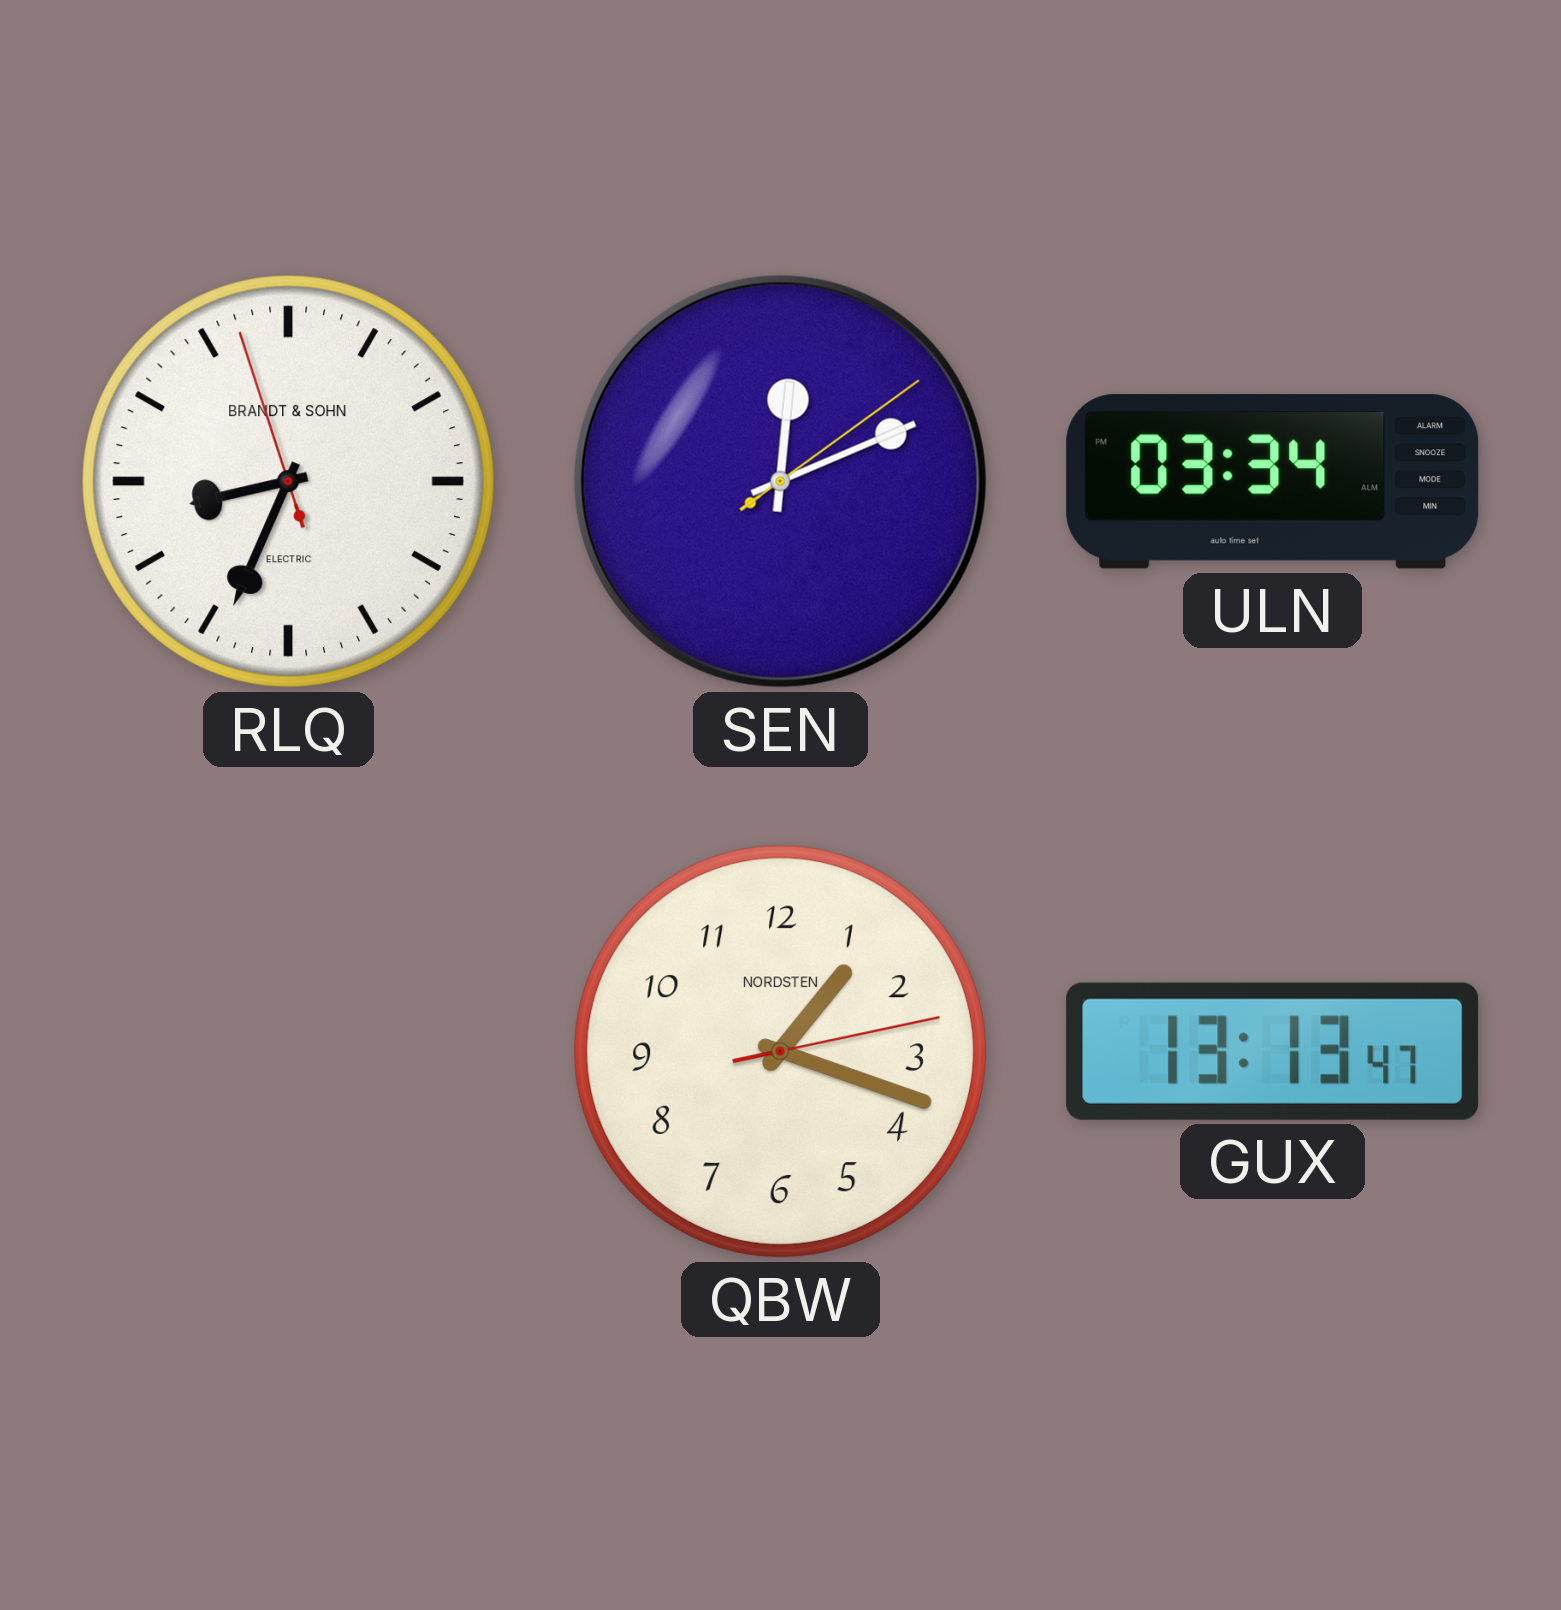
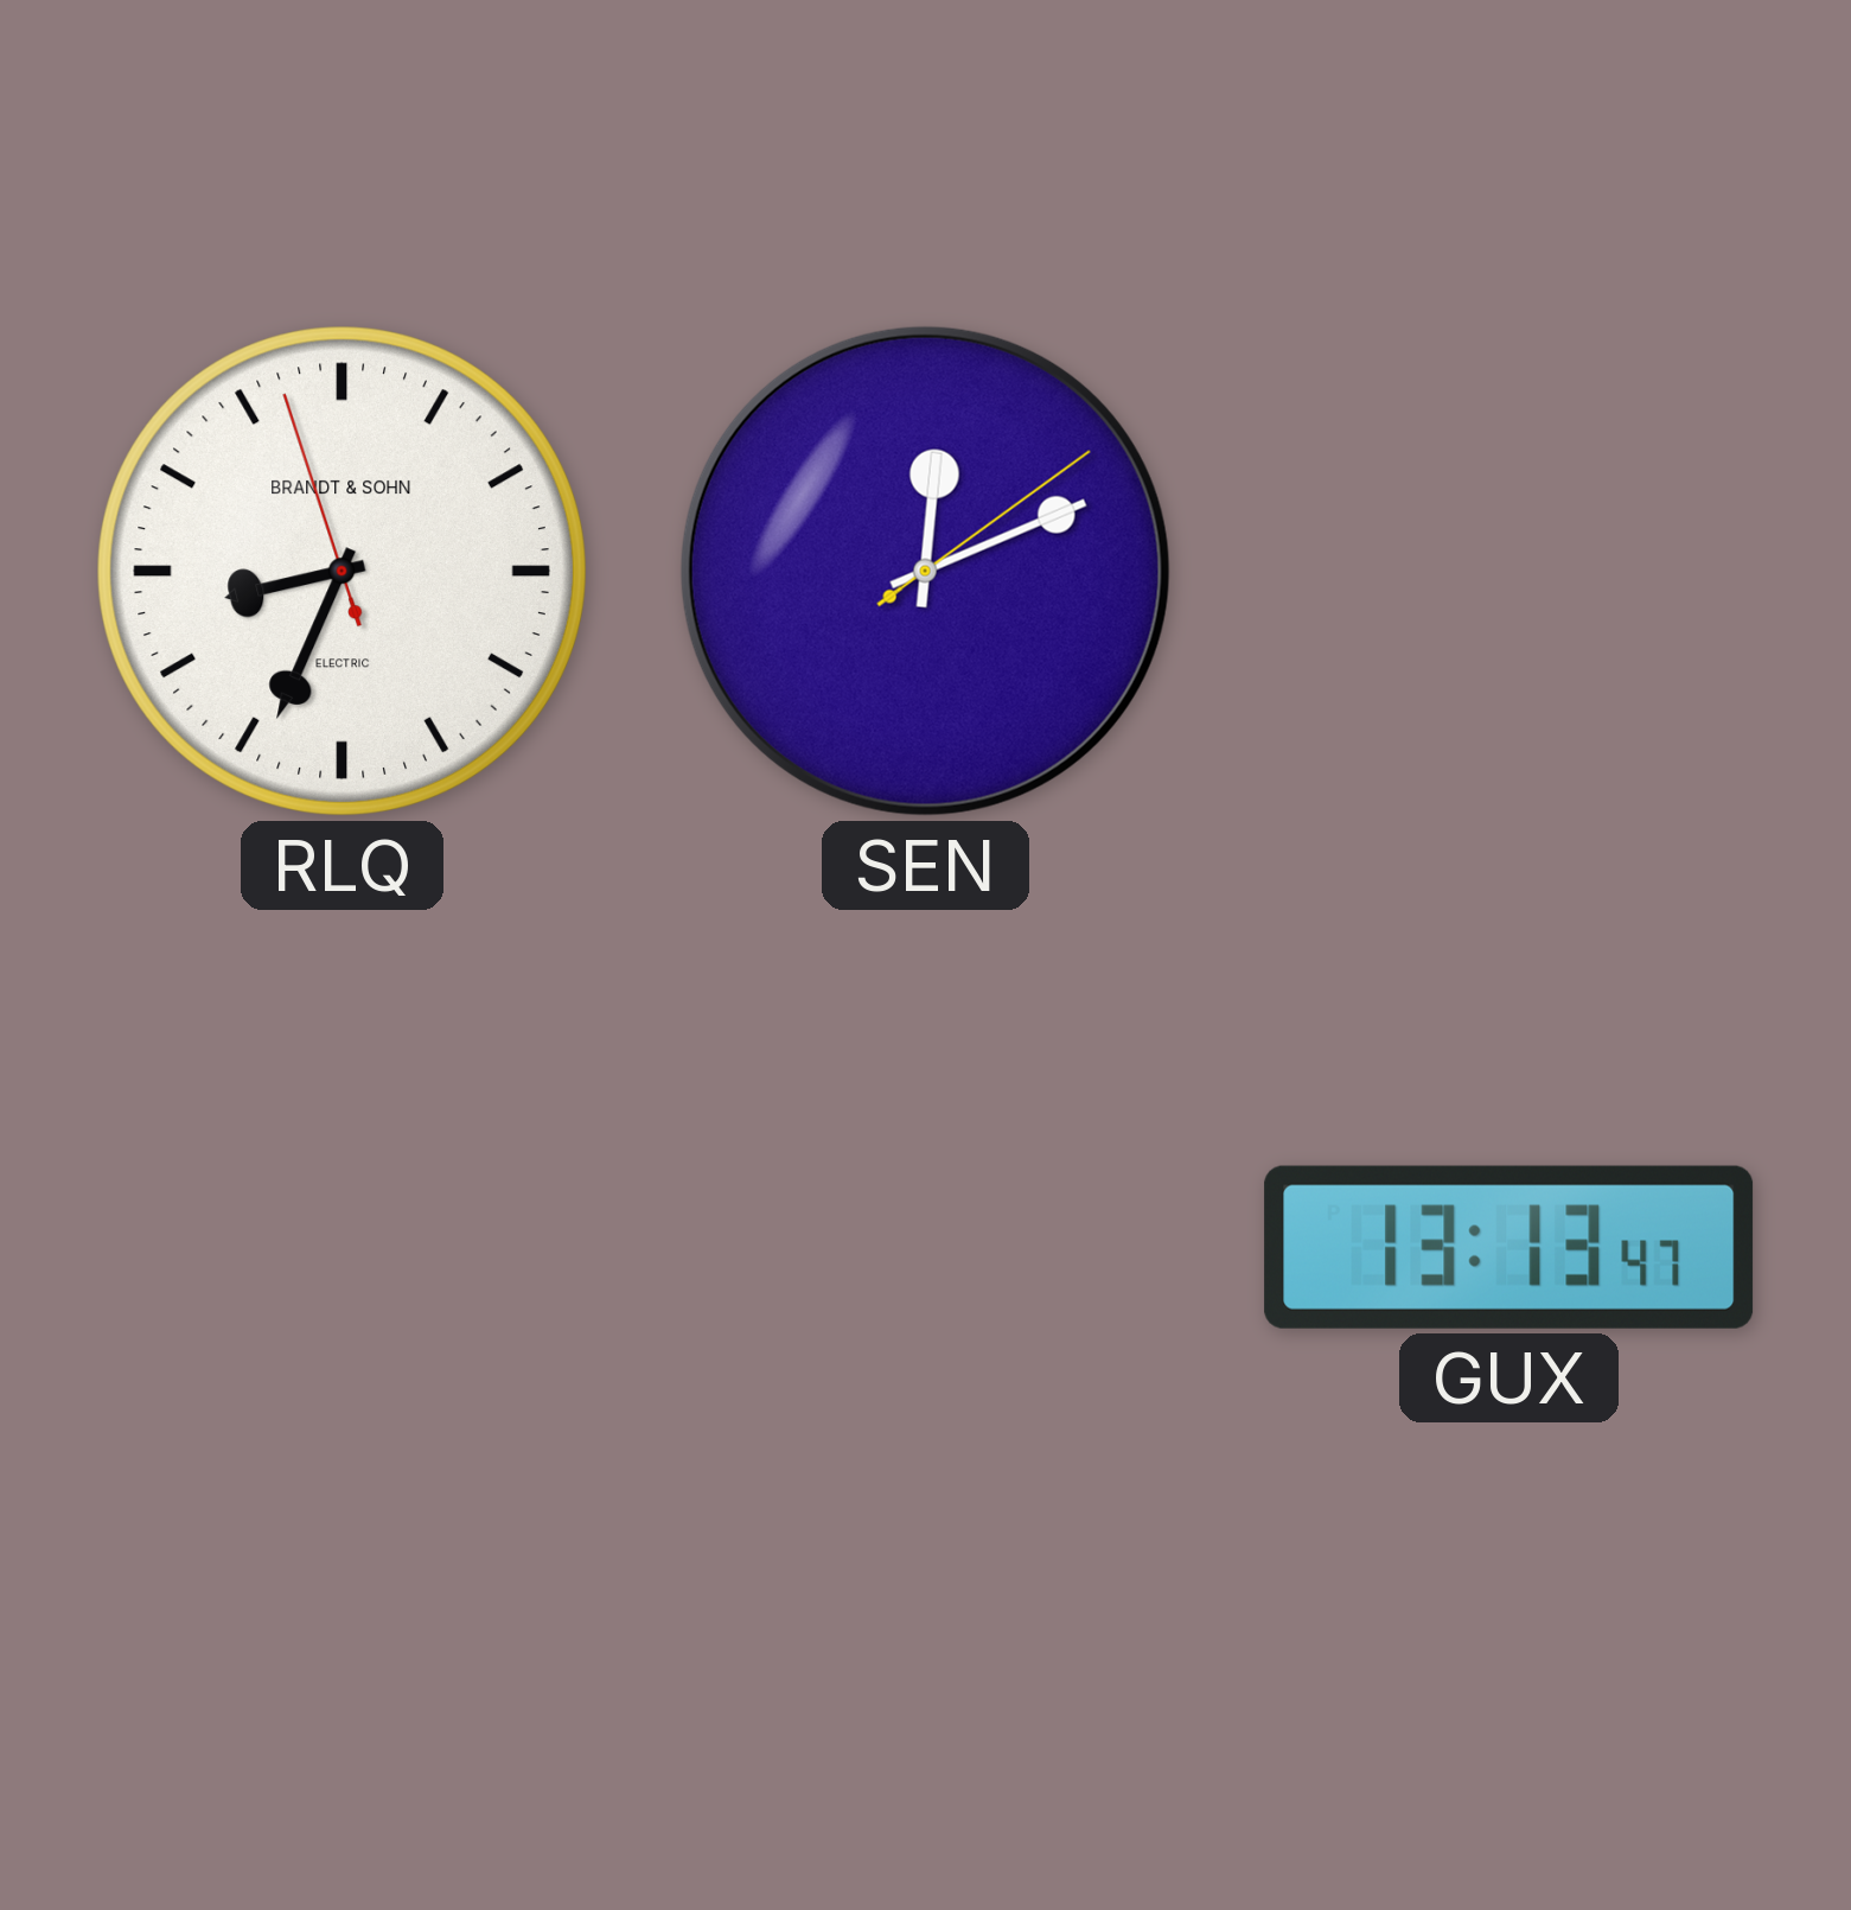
ULN: 03:34 -> none
QBW: 1:18 -> none
